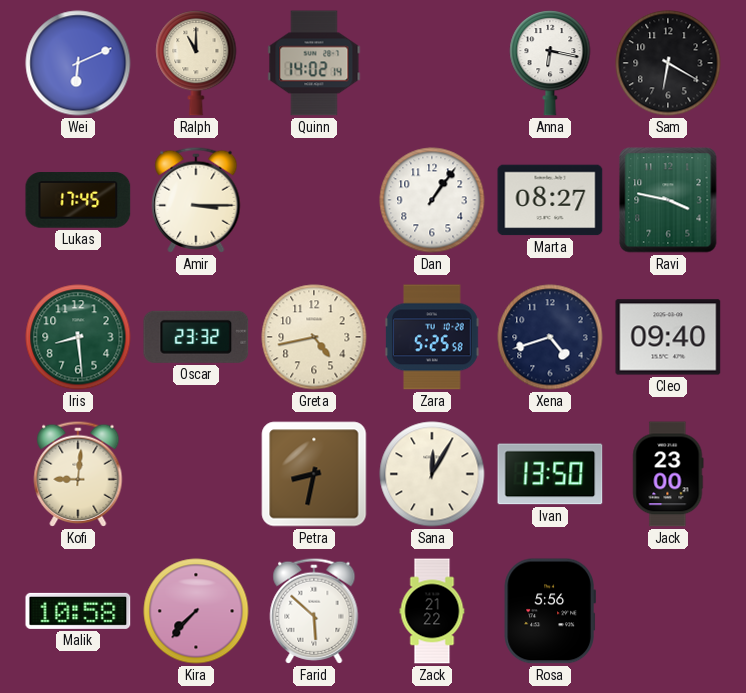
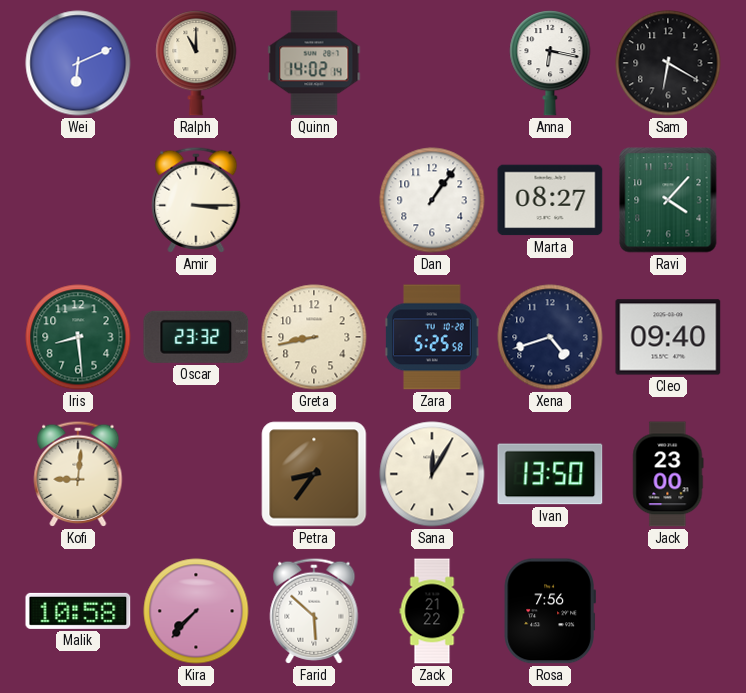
Lukas: 17:45 -> none
Ravi: 3:47 -> 4:07
Greta: 4:43 -> 8:43
Petra: 8:32 -> 8:36
Rosa: 5:56 -> 7:56
